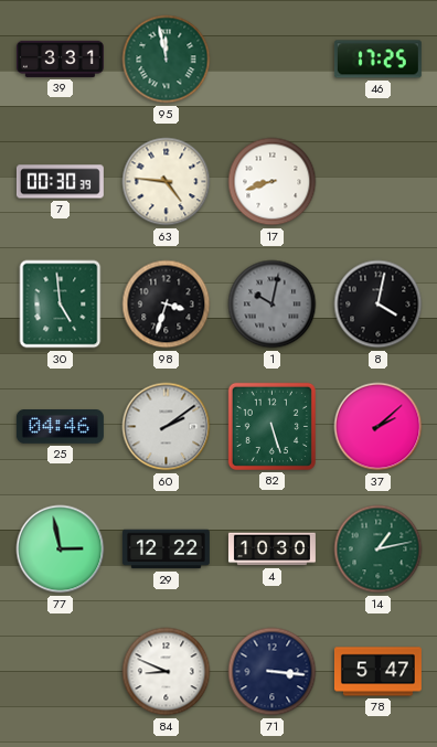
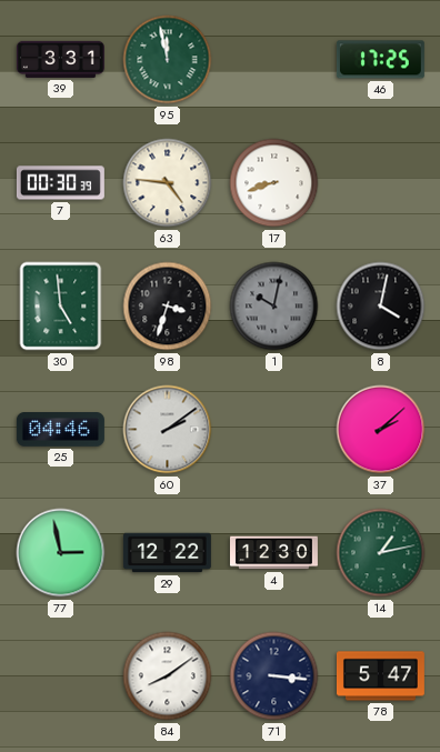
82: 5:27 -> none
4: 10:30 -> 12:30
84: 8:49 -> 8:09
